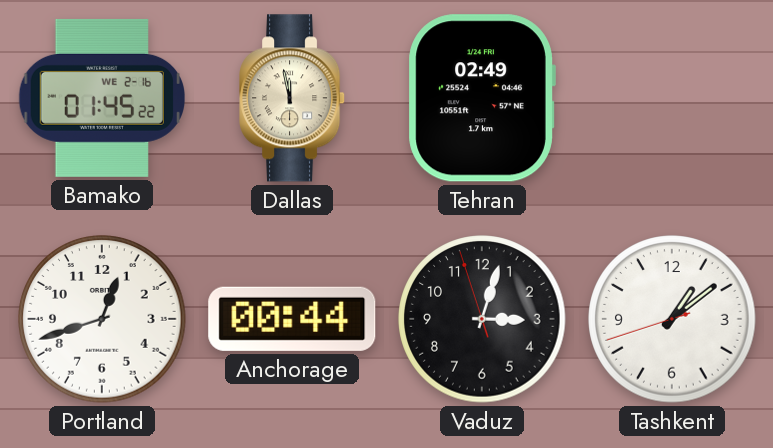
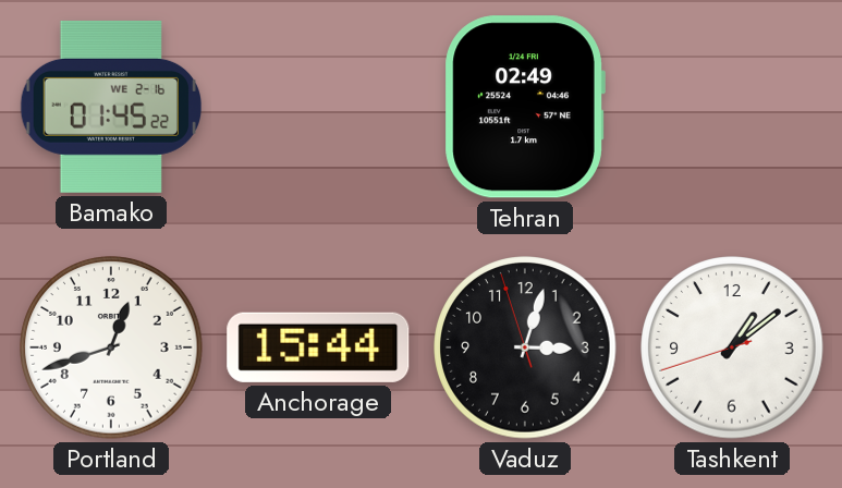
Dallas: 11:58 -> none
Anchorage: 00:44 -> 15:44
